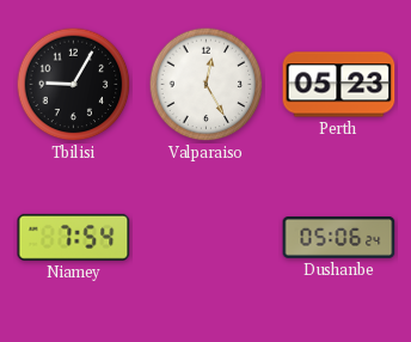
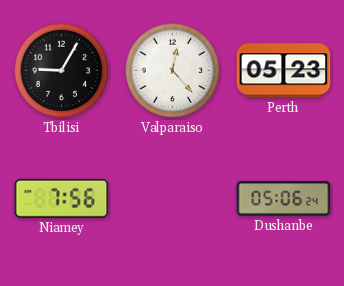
Valparaiso: 12:25 -> 12:23
Niamey: 7:54 -> 7:56
